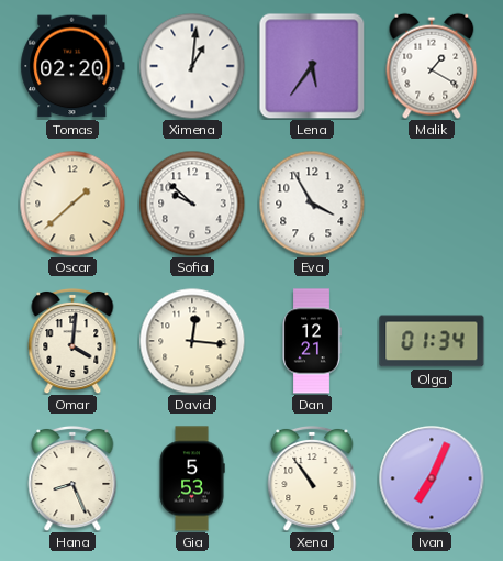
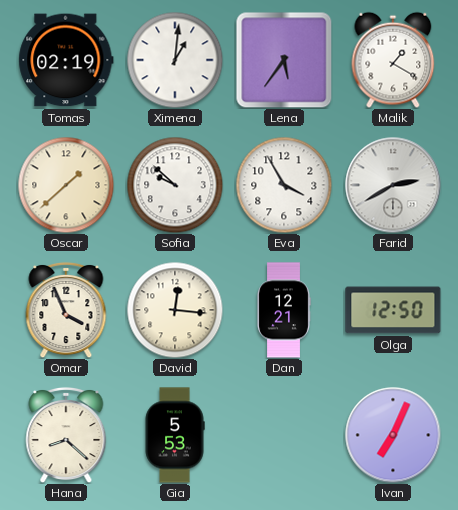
Tomas: 02:20 -> 02:19
Farid: none -> 2:40
Omar: 4:01 -> 3:56
Olga: 01:34 -> 12:50
Hana: 8:26 -> 8:22
Xena: 10:54 -> none
